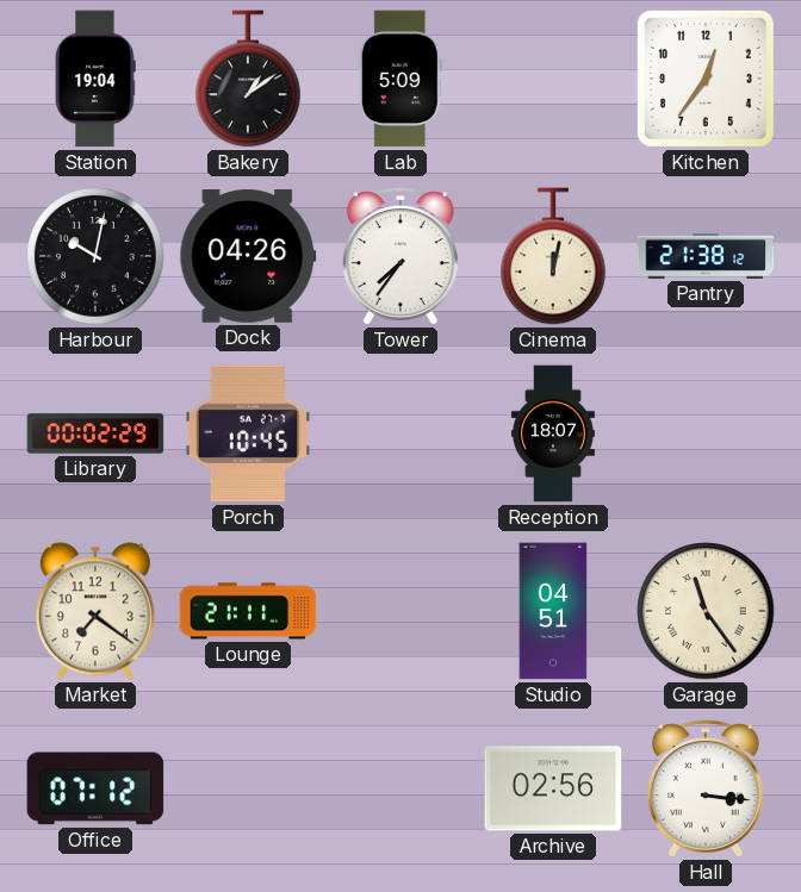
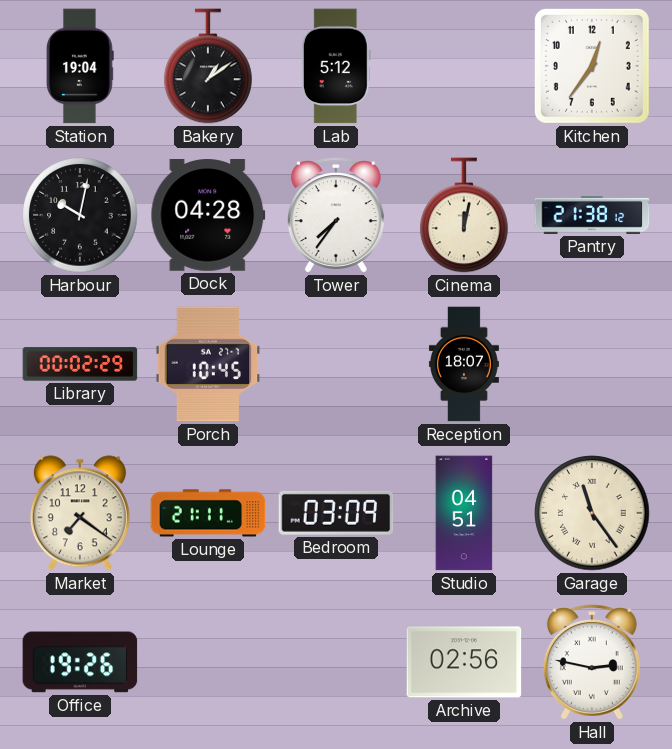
Lab: 5:09 -> 5:12
Dock: 04:26 -> 04:28
Bedroom: none -> 03:09
Office: 07:12 -> 19:26
Hall: 3:16 -> 2:47
